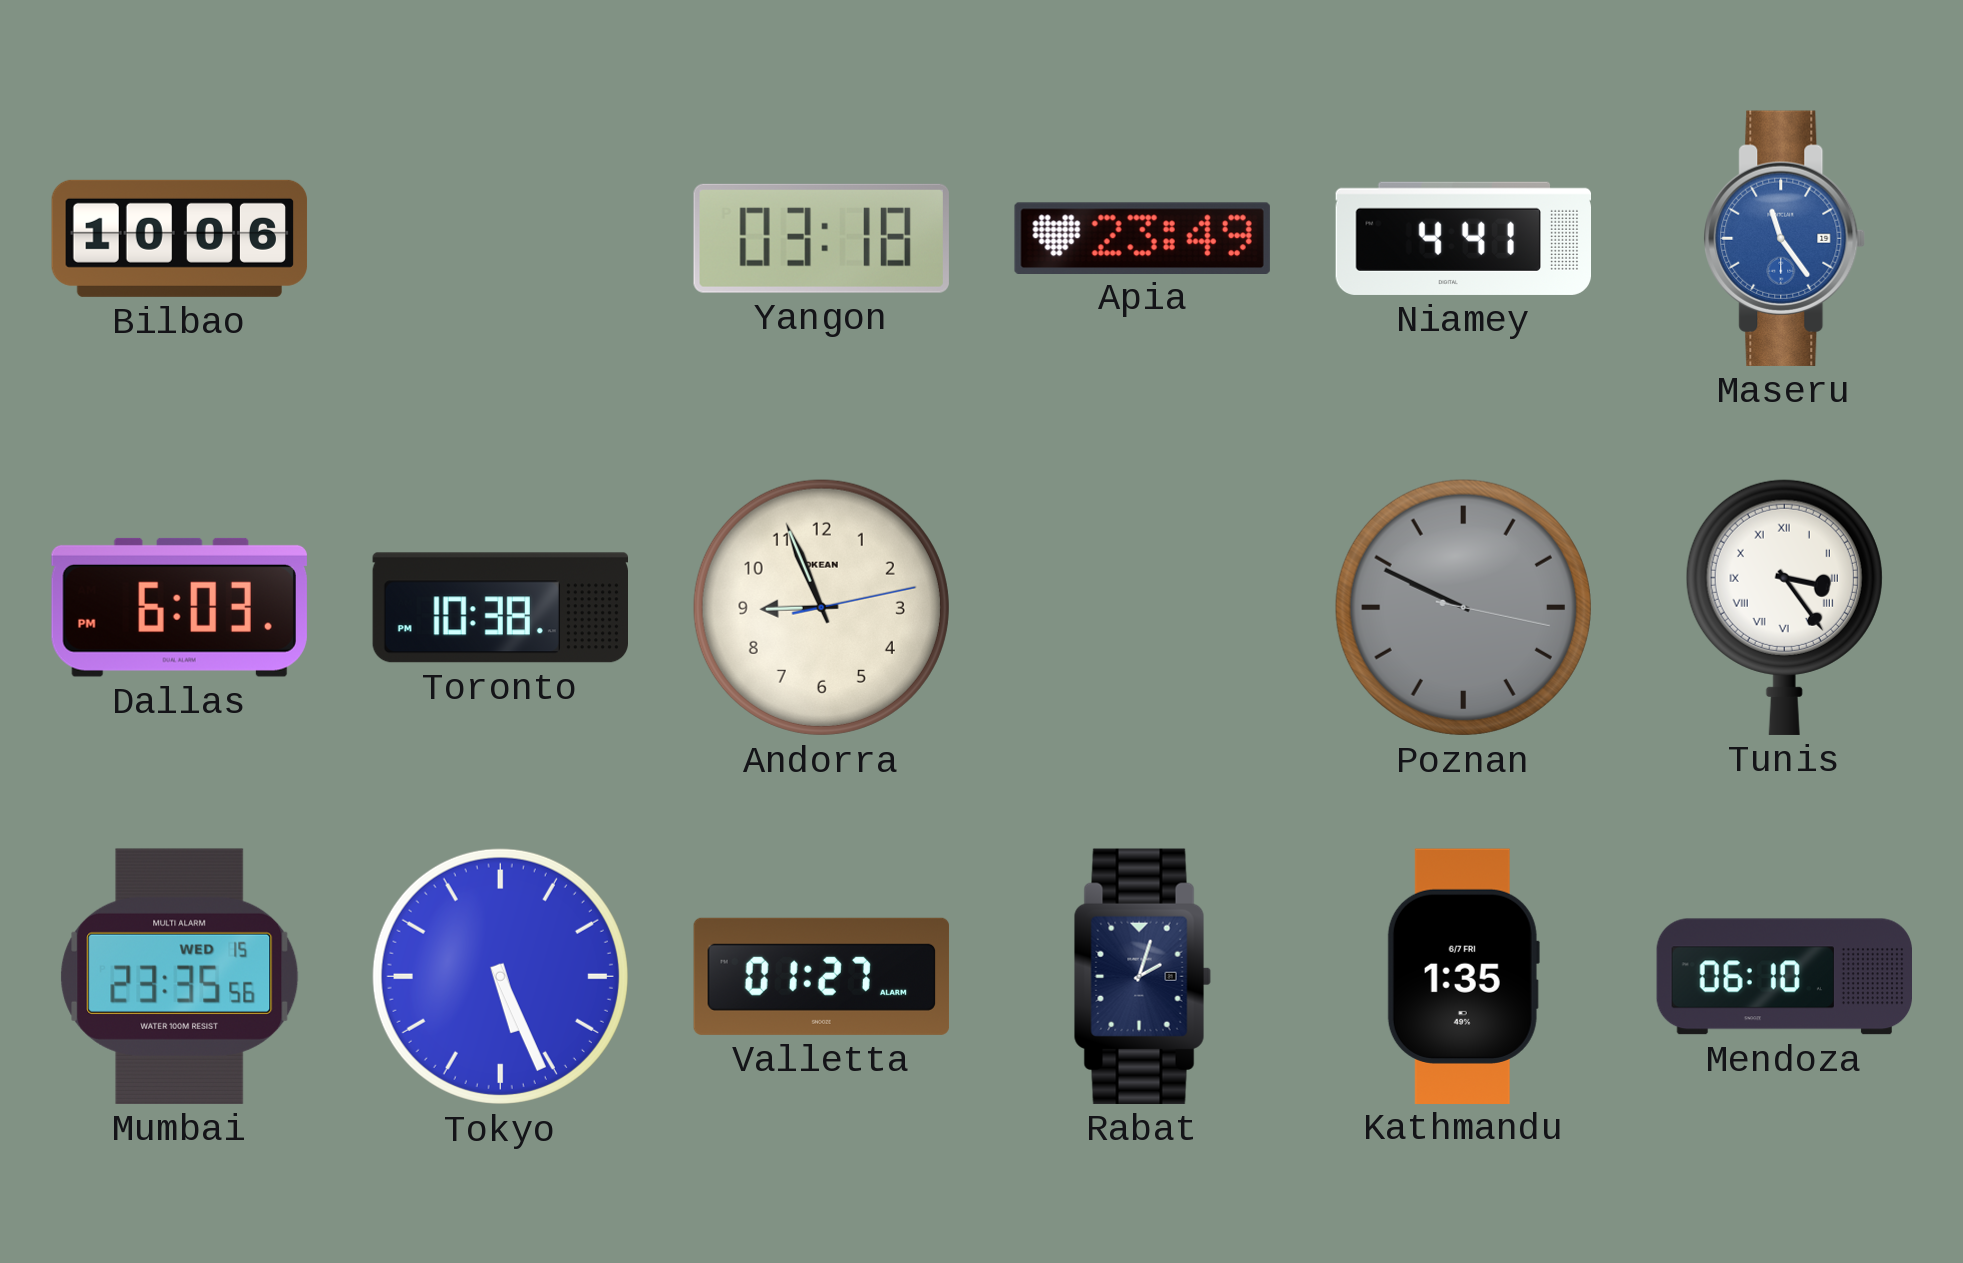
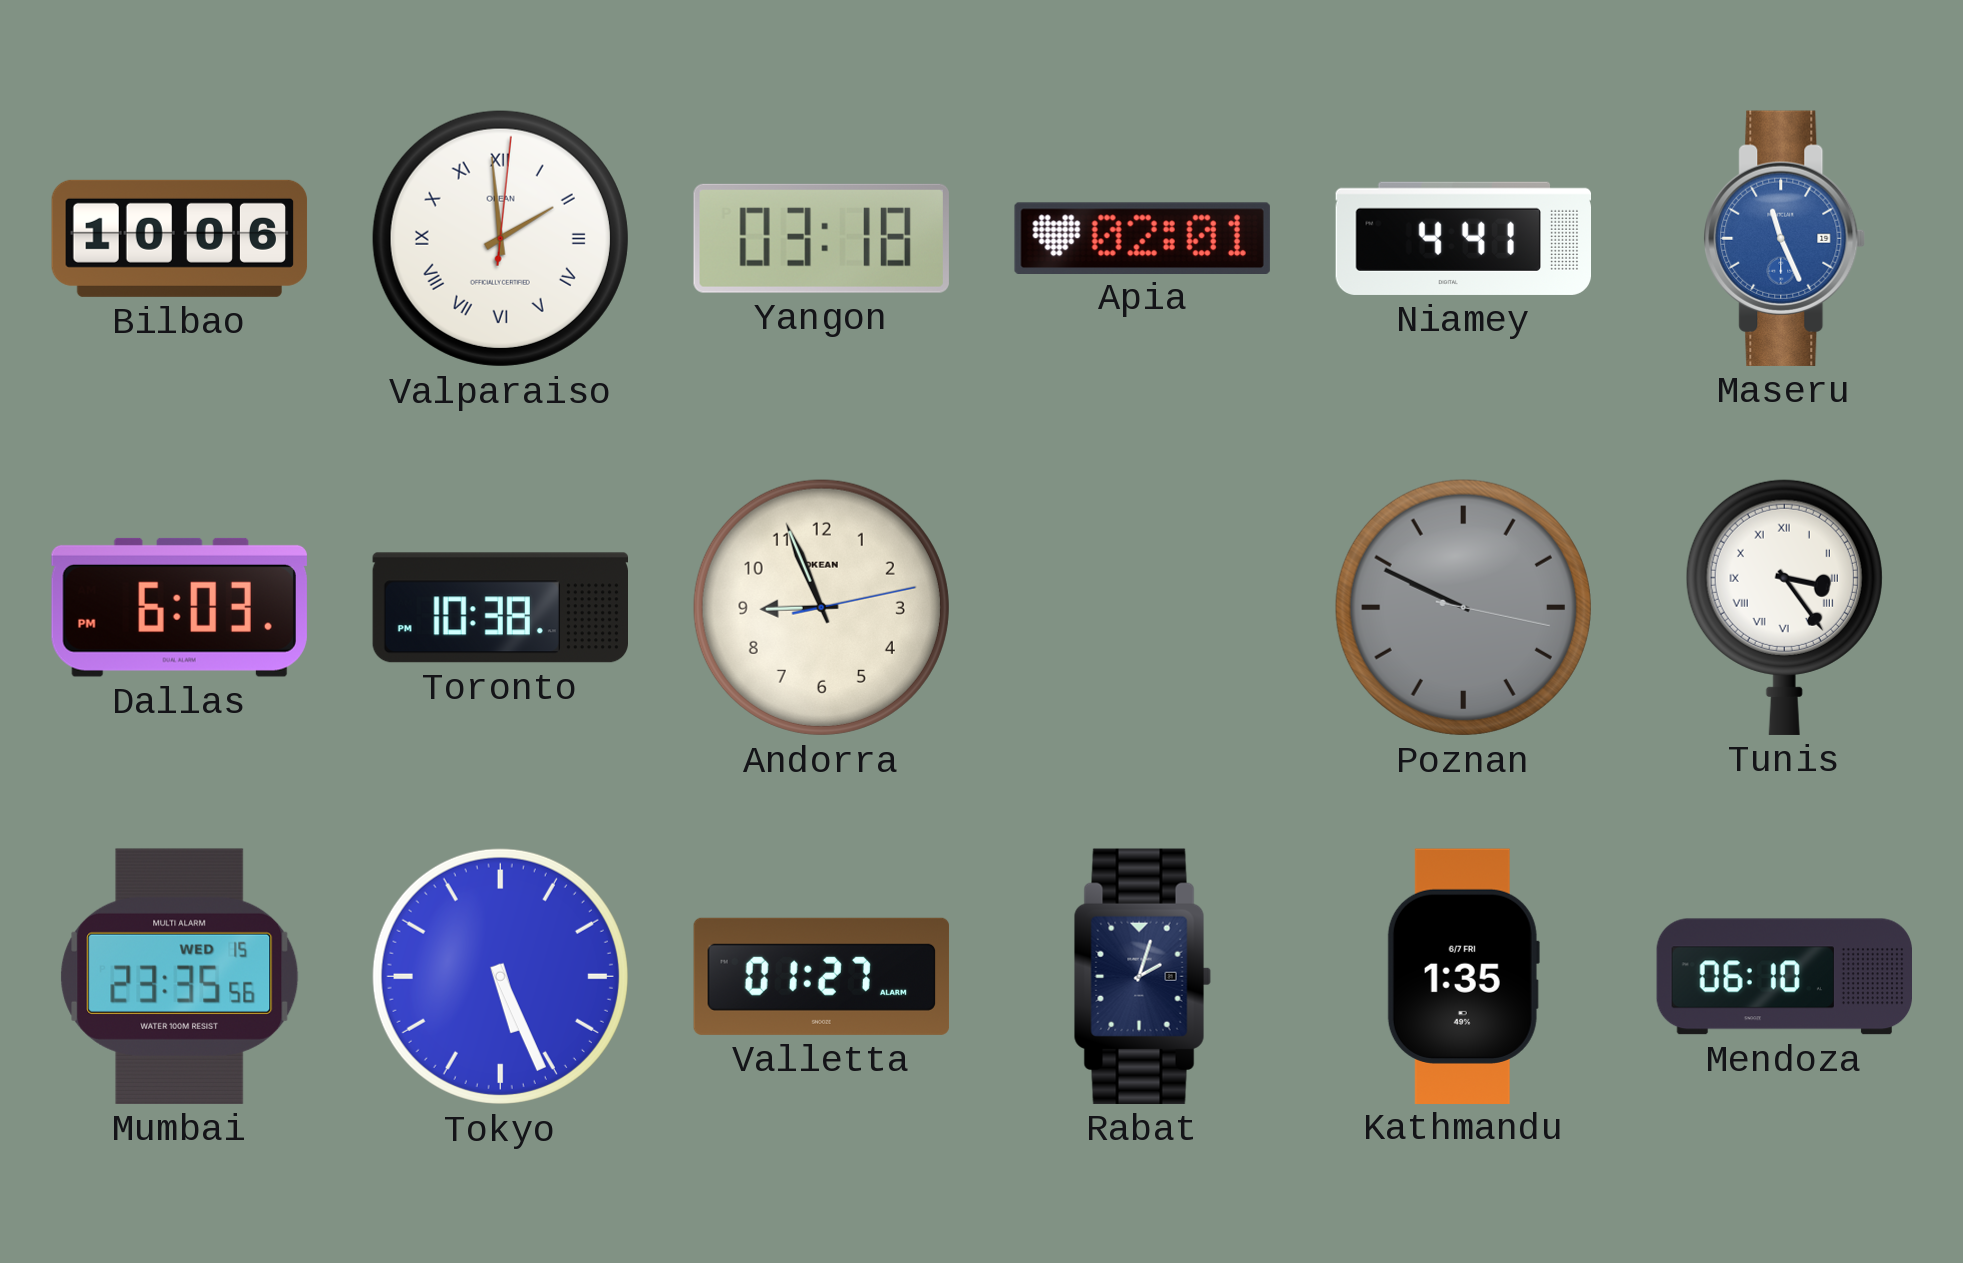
Valparaiso: none -> 1:59
Apia: 23:49 -> 02:01
Maseru: 11:24 -> 11:26
